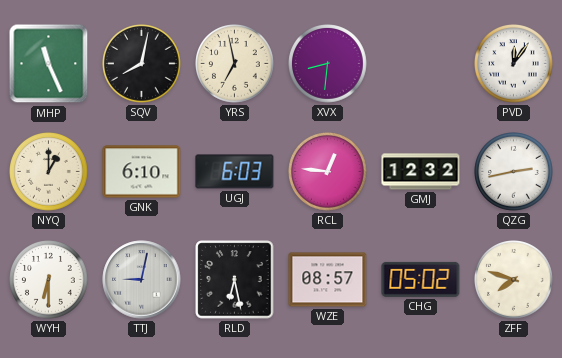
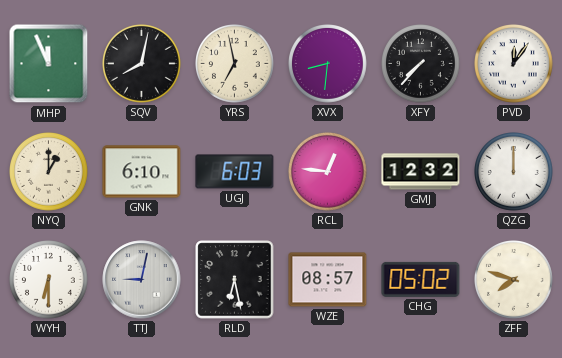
MHP: 11:26 -> 11:56
XFY: none -> 7:37
QZG: 2:43 -> 12:00
